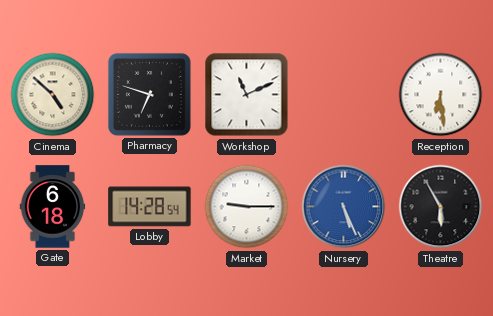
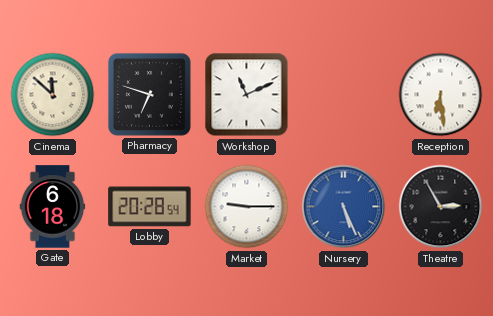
Cinema: 4:52 -> 11:52
Lobby: 14:28 -> 20:28
Theatre: 5:55 -> 2:55
